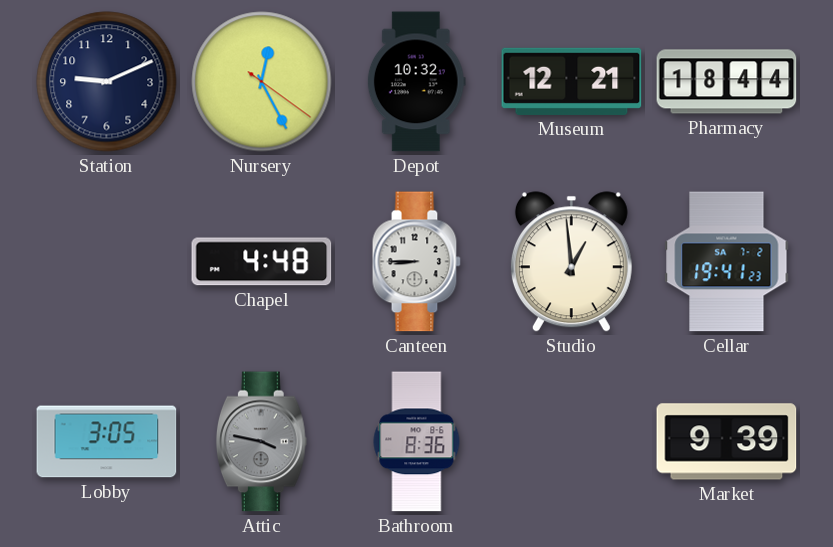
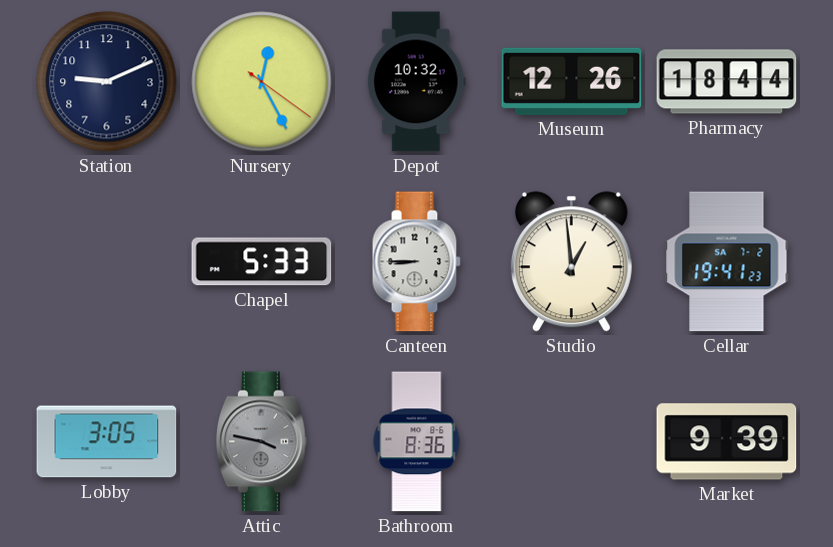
Museum: 12:21 -> 12:26
Chapel: 4:48 -> 5:33
